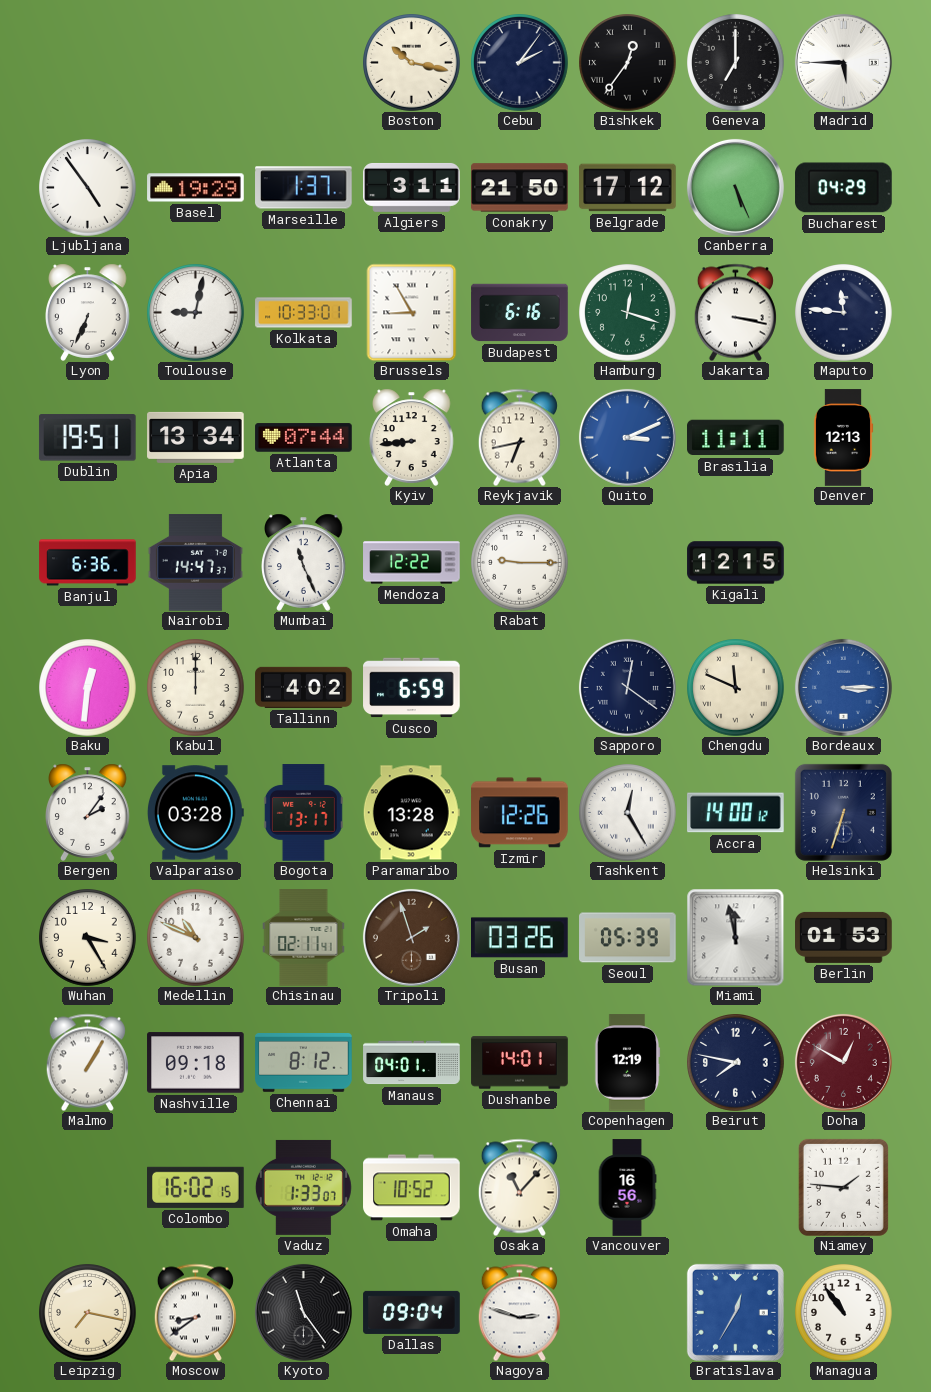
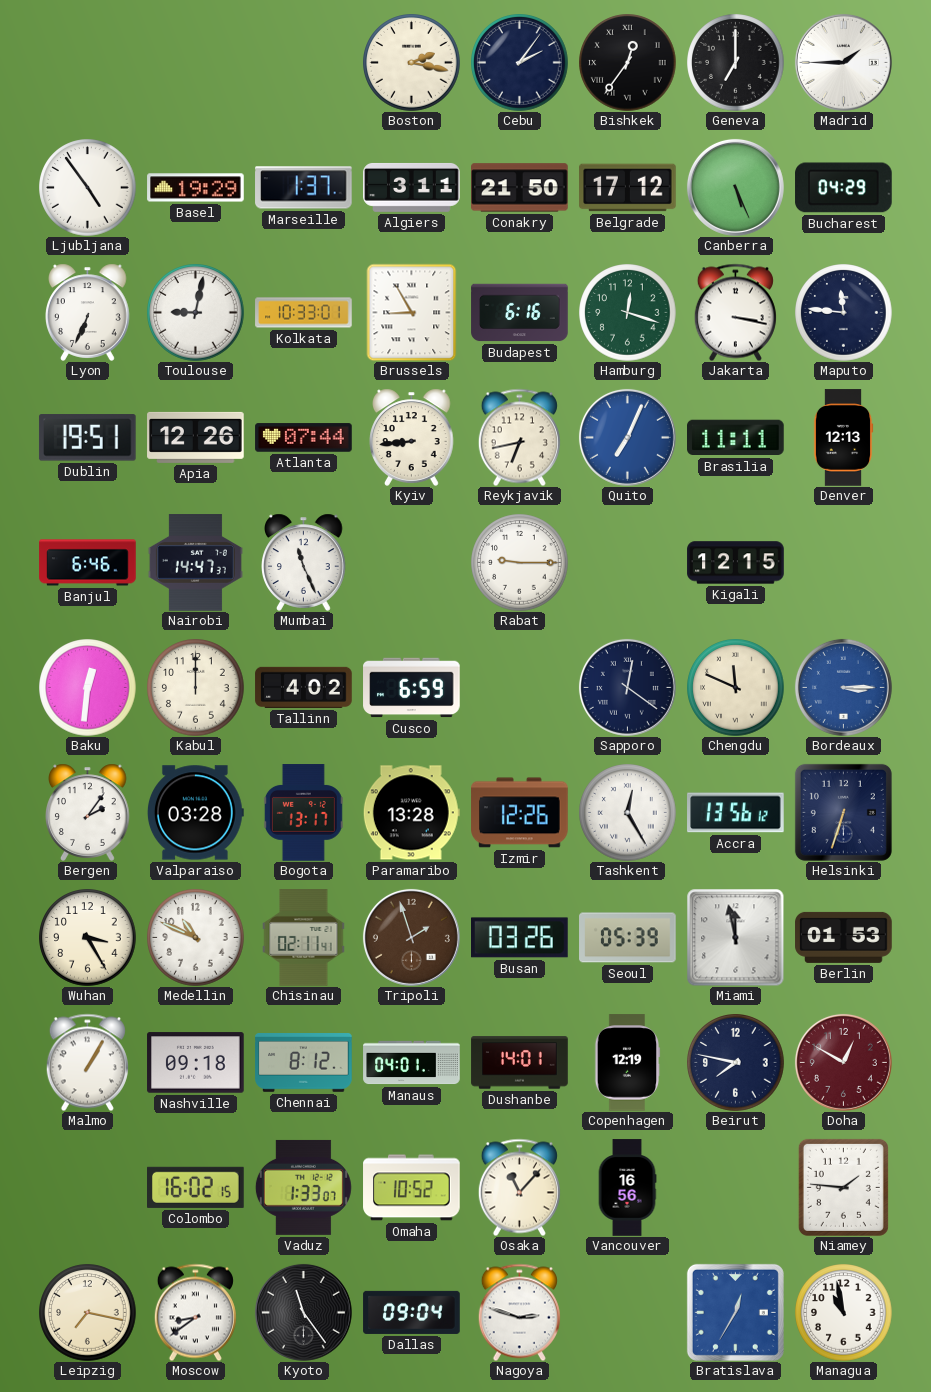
Boston: 10:17 -> 2:17
Madrid: 5:45 -> 1:45
Apia: 13:34 -> 12:26
Quito: 3:11 -> 7:04
Banjul: 6:36 -> 6:46
Mendoza: 12:22 -> none
Accra: 14:00 -> 13:56
Managua: 10:54 -> 10:58
